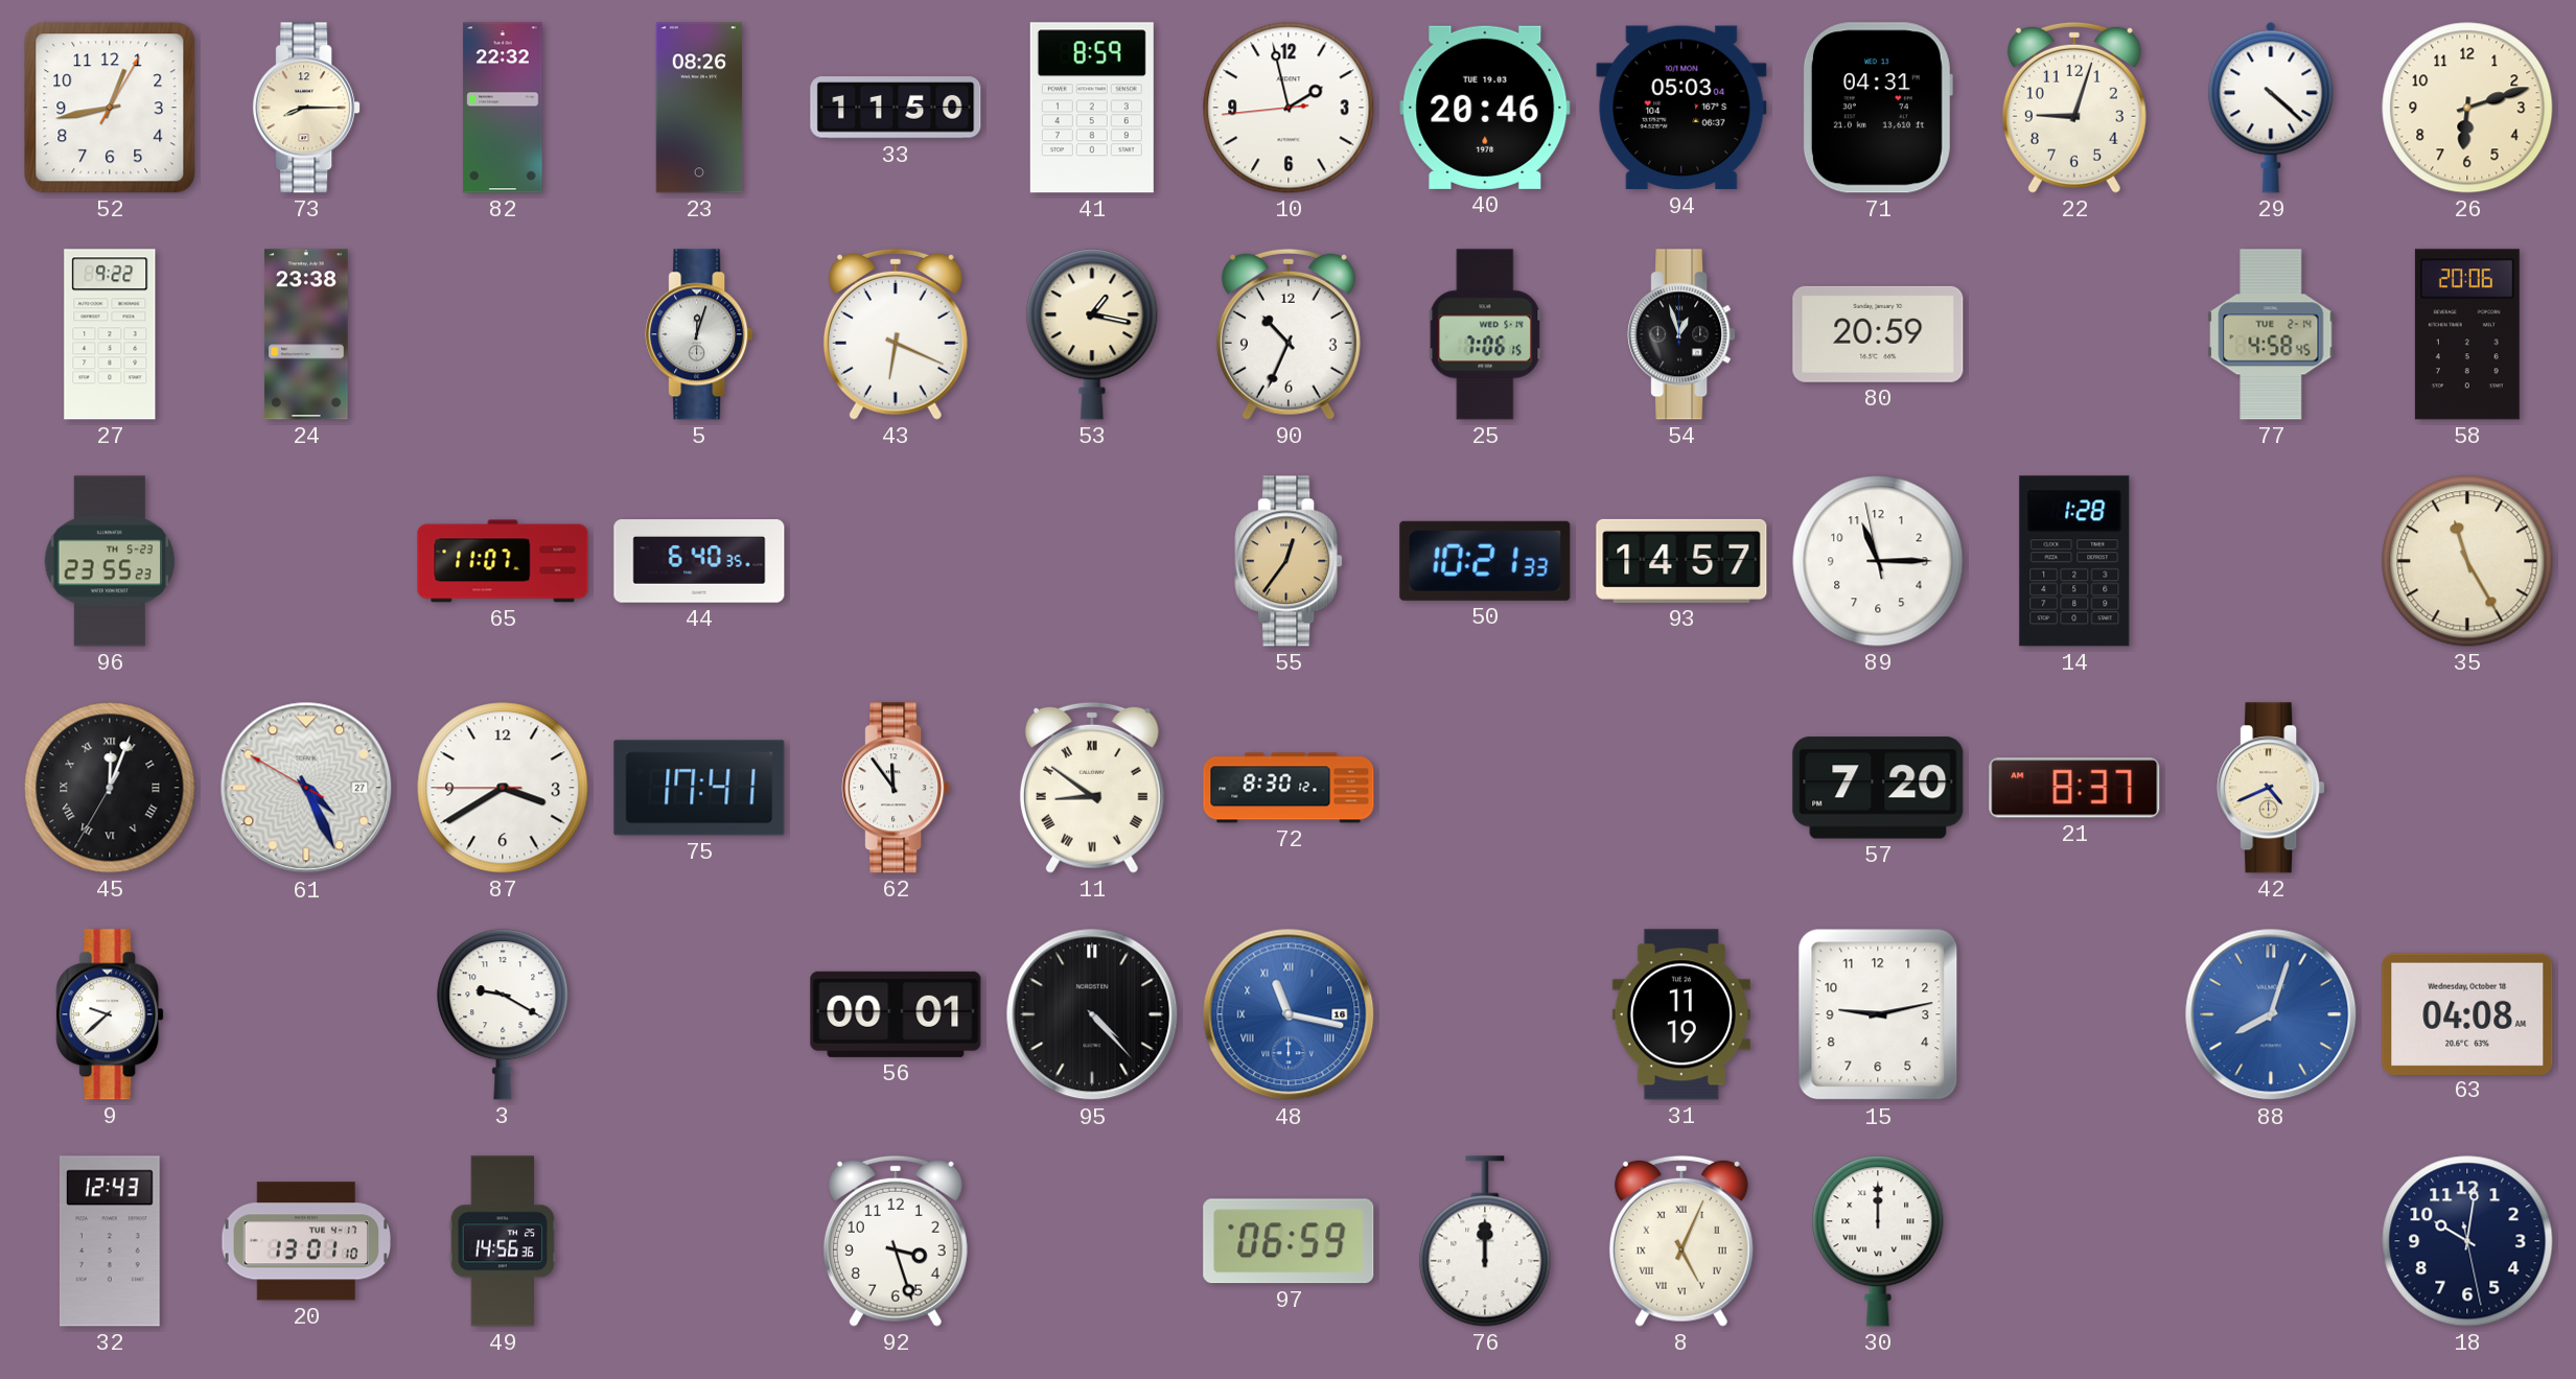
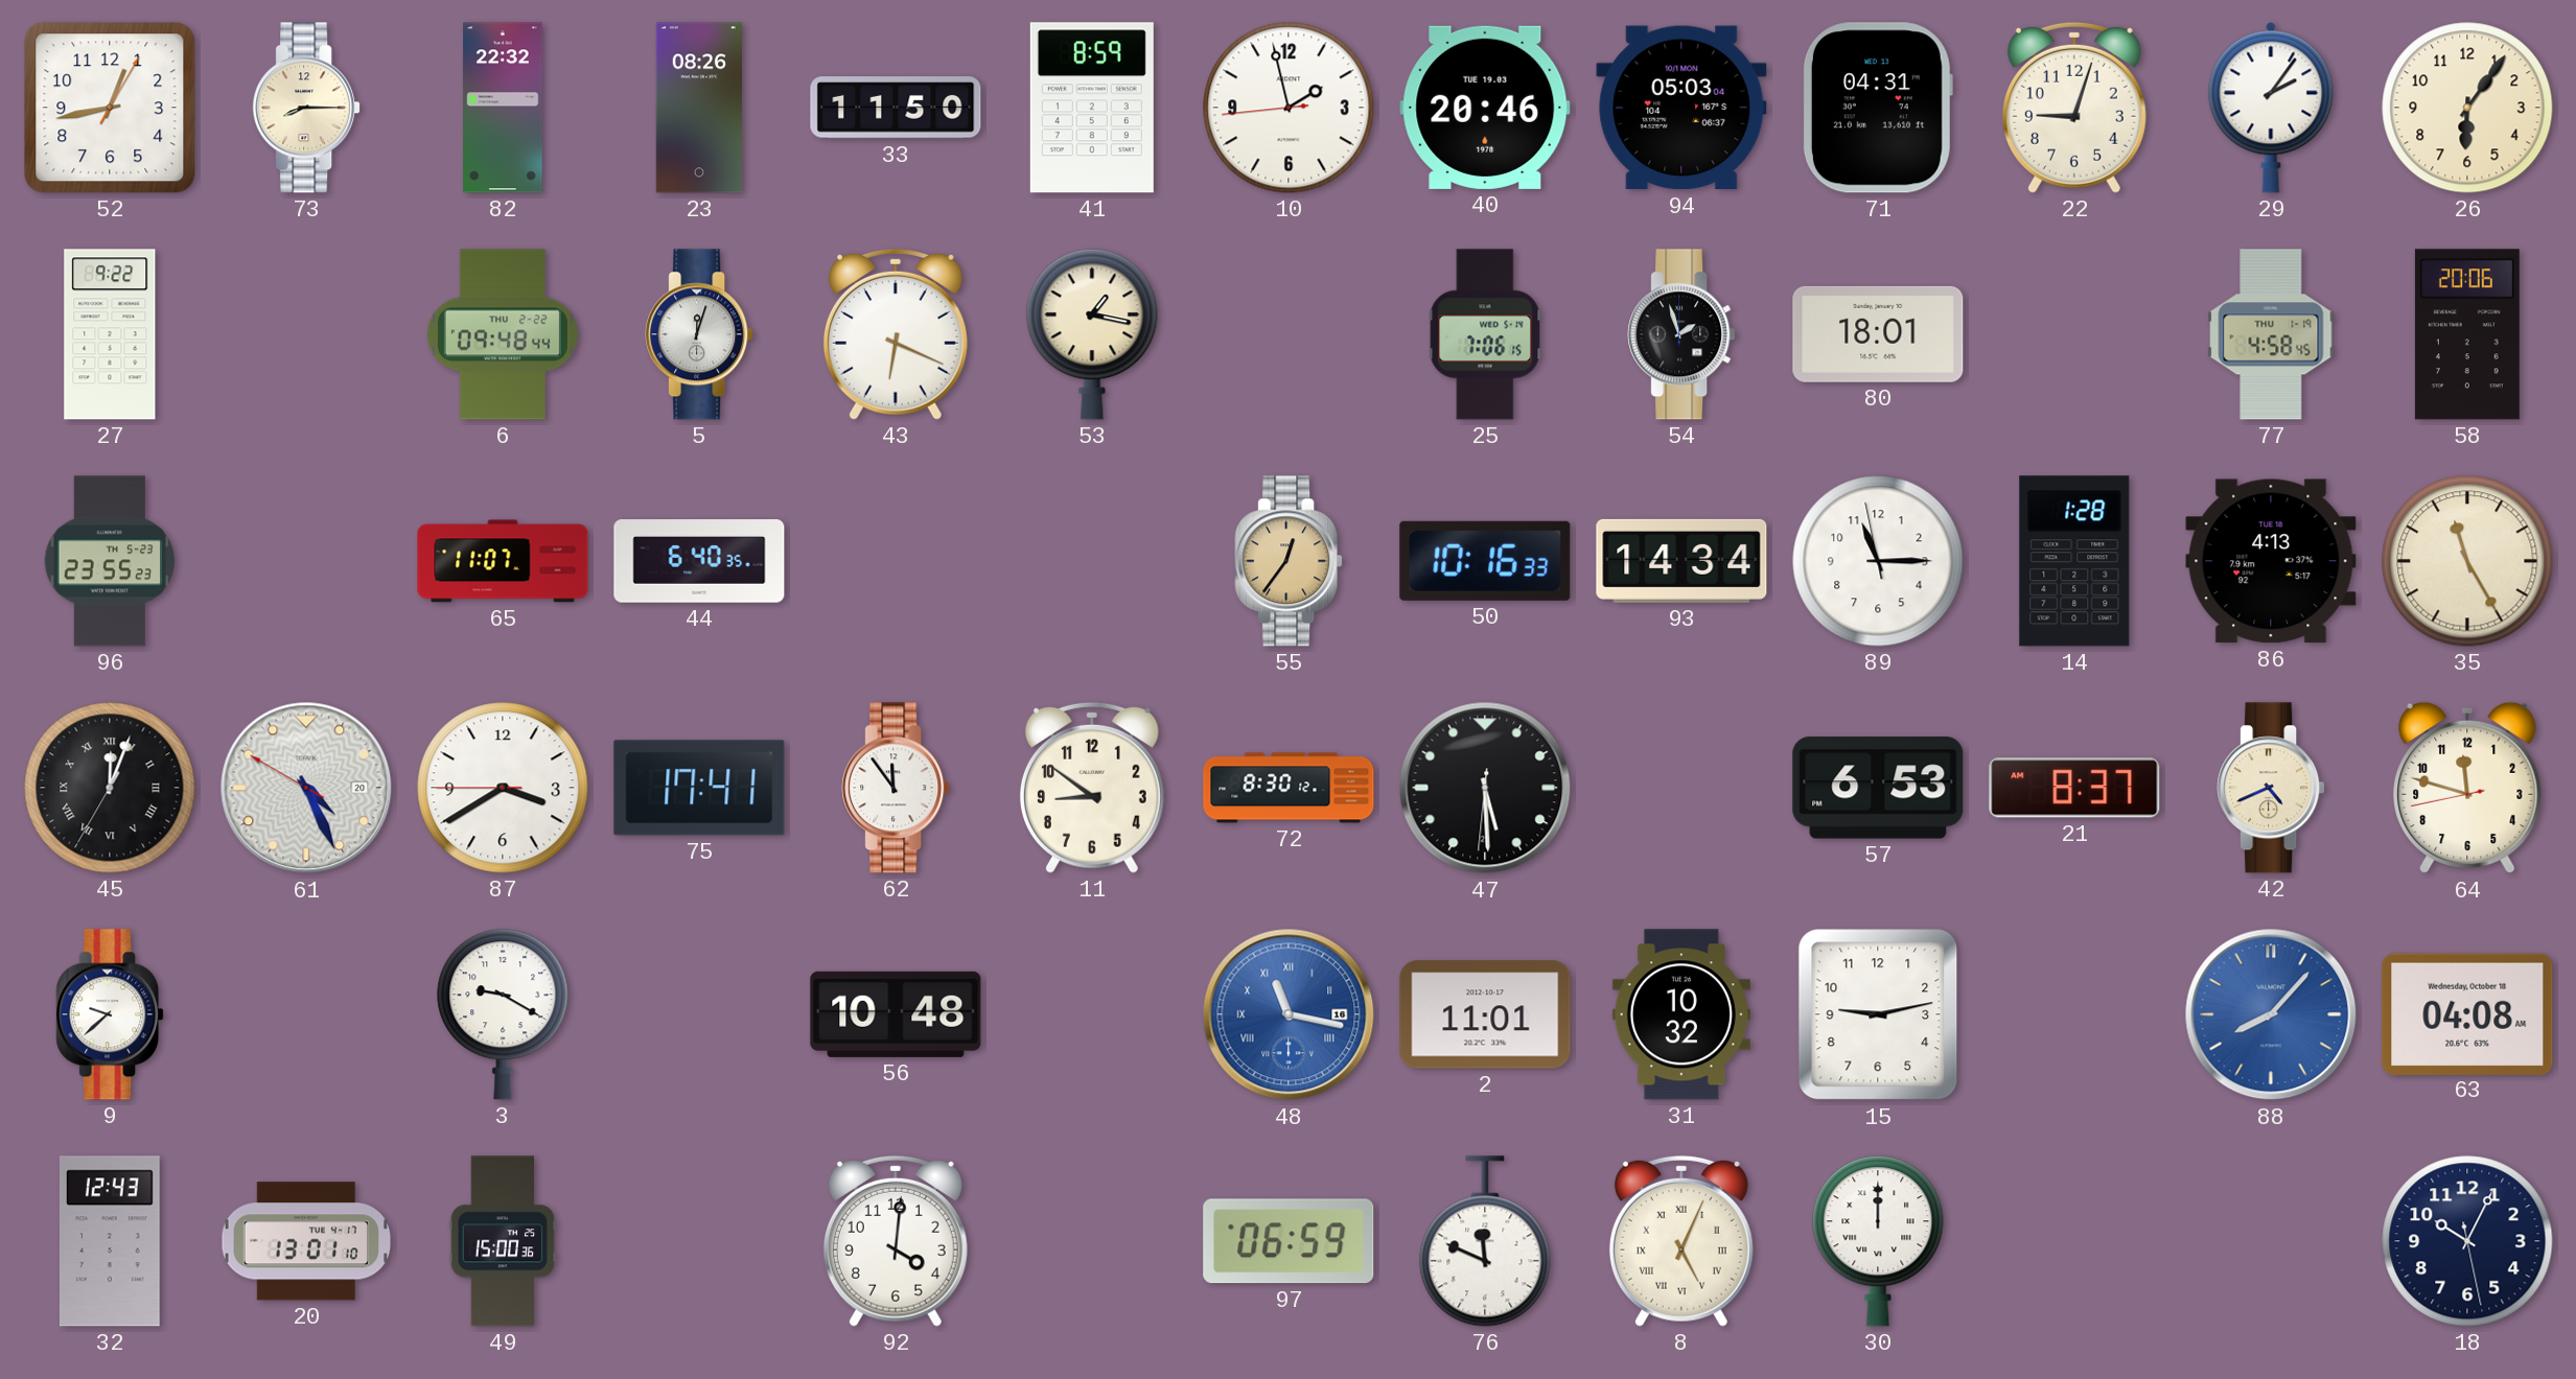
29: 4:22 -> 2:06
26: 6:12 -> 6:06
24: 23:38 -> none
6: none -> 09:48
90: 10:34 -> none
54: 12:57 -> 1:57
80: 20:59 -> 18:01
77 date: TUE 2-14 -> THU 1-19
50: 10:21 -> 10:16
93: 14:57 -> 14:34
86: none -> 4:13
61 date: 27 -> 20
11 numerals: Roman -> Arabic
47: none -> 5:29
57: 7:20 -> 6:53
64: none -> 11:47
56: 00:01 -> 10:48
95: 4:23 -> none
2: none -> 11:01
31: 11:19 -> 10:32
88: 8:03 -> 8:07
49: 14:56 -> 15:00
92: 3:27 -> 4:01
76: 12:00 -> 11:49
18: 10:01 -> 10:04
